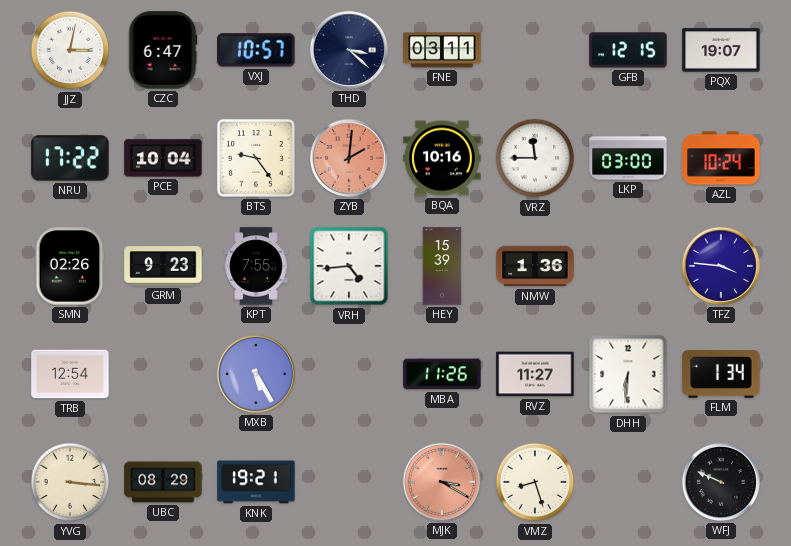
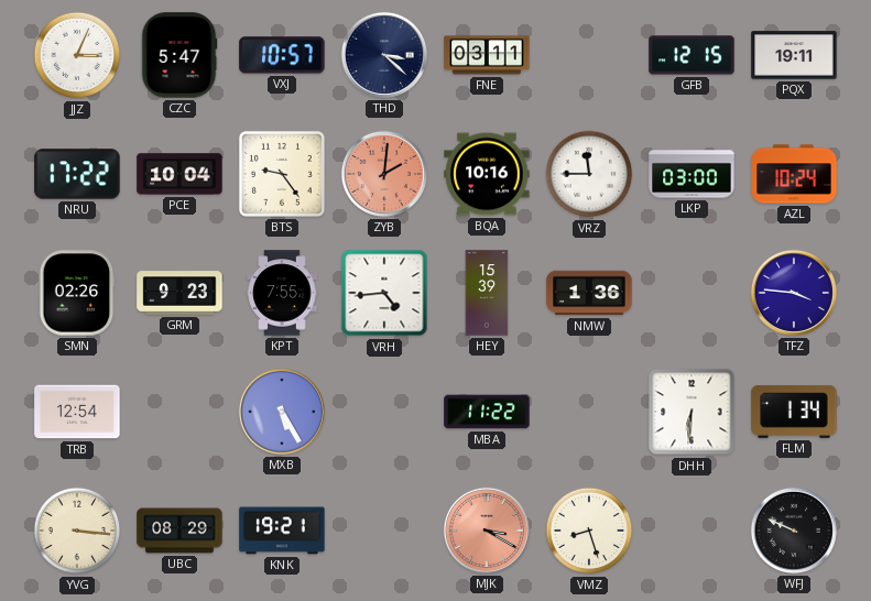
JJZ: 3:02 -> 3:04
CZC: 6:47 -> 5:47
PQX: 19:07 -> 19:11
MBA: 11:26 -> 11:22
RVZ: 11:27 -> none
